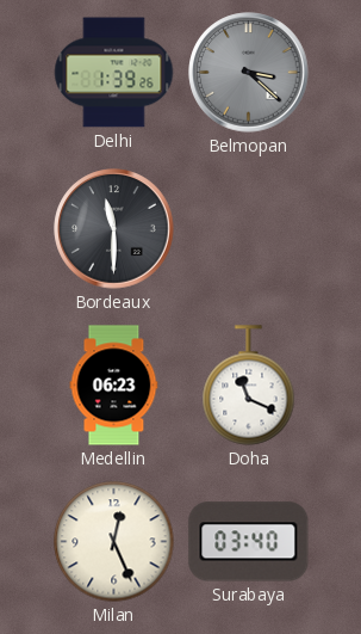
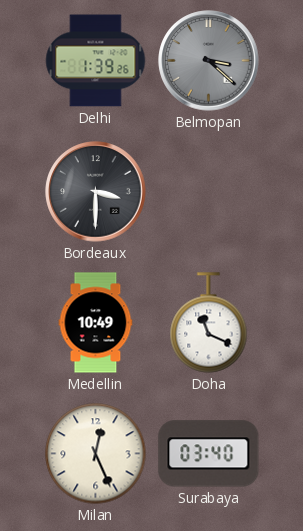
Bordeaux: 11:30 -> 3:30
Medellin: 06:23 -> 10:49
